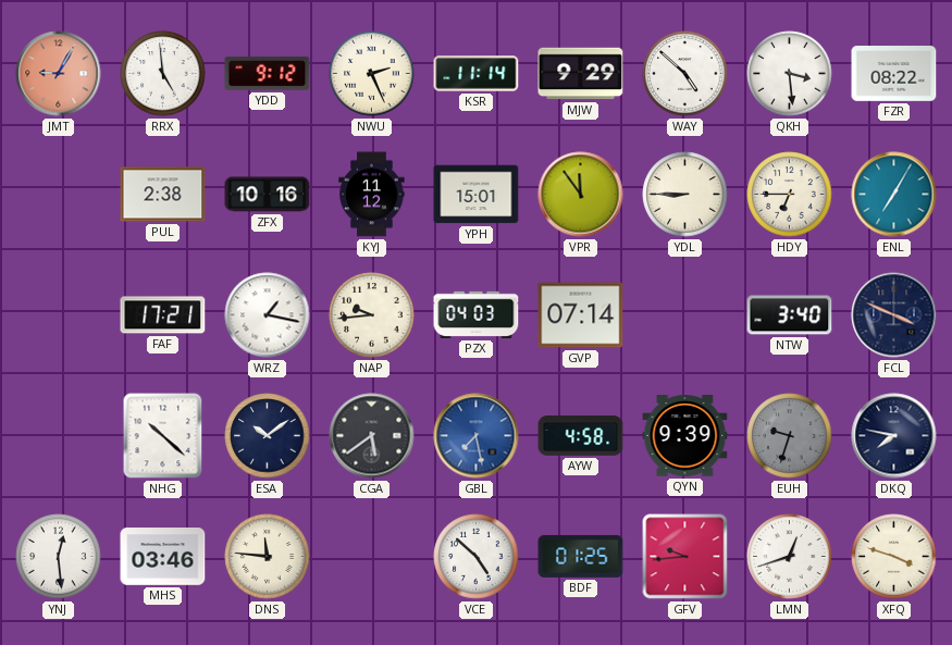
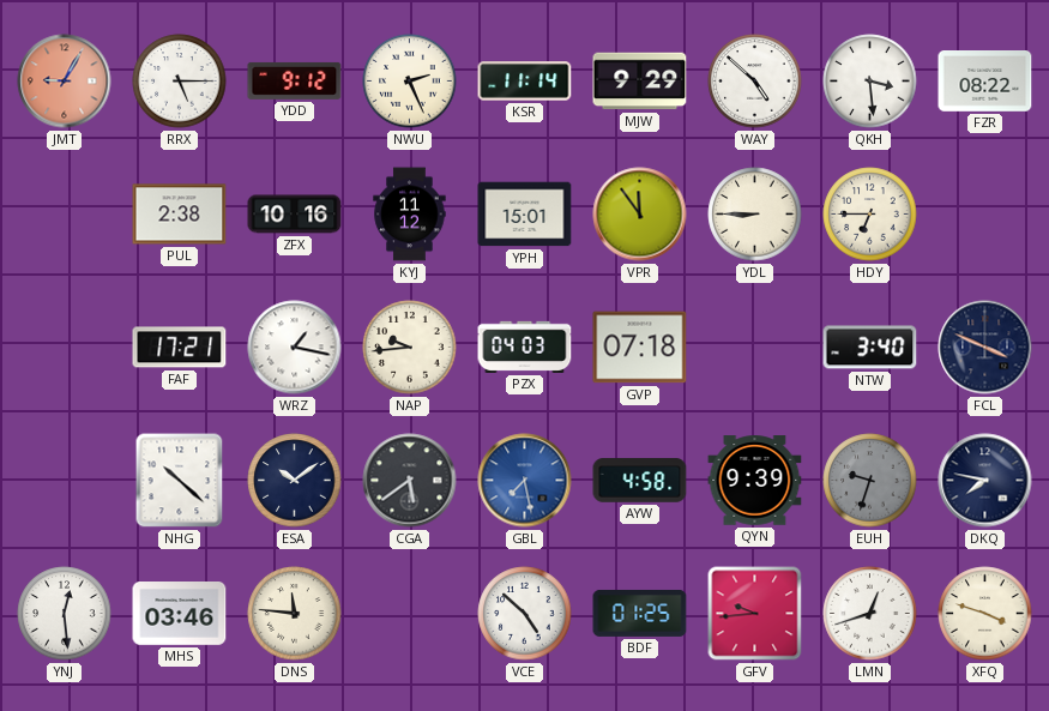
RRX: 4:59 -> 5:15
ENL: 7:05 -> none
GVP: 07:14 -> 07:18
